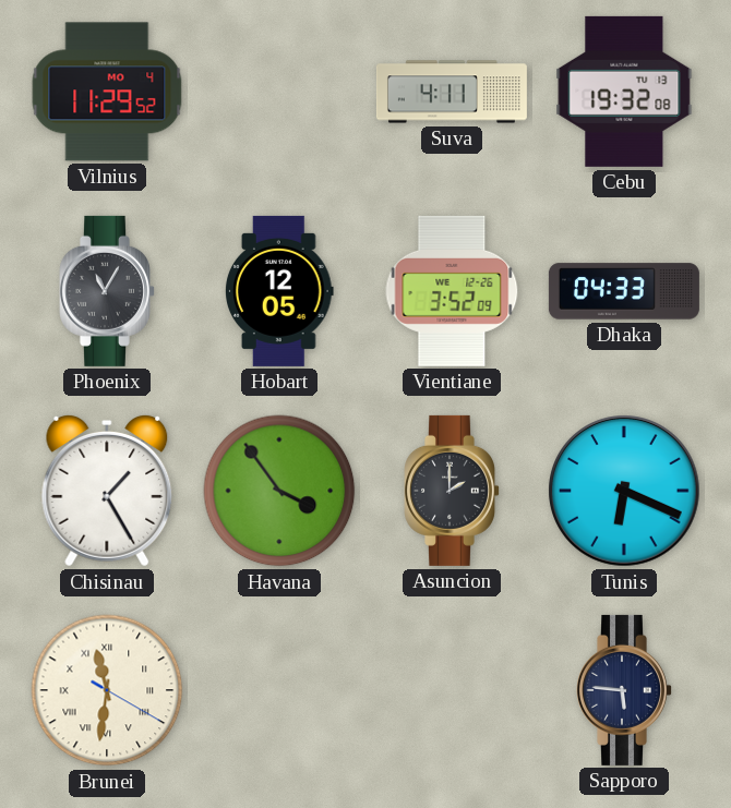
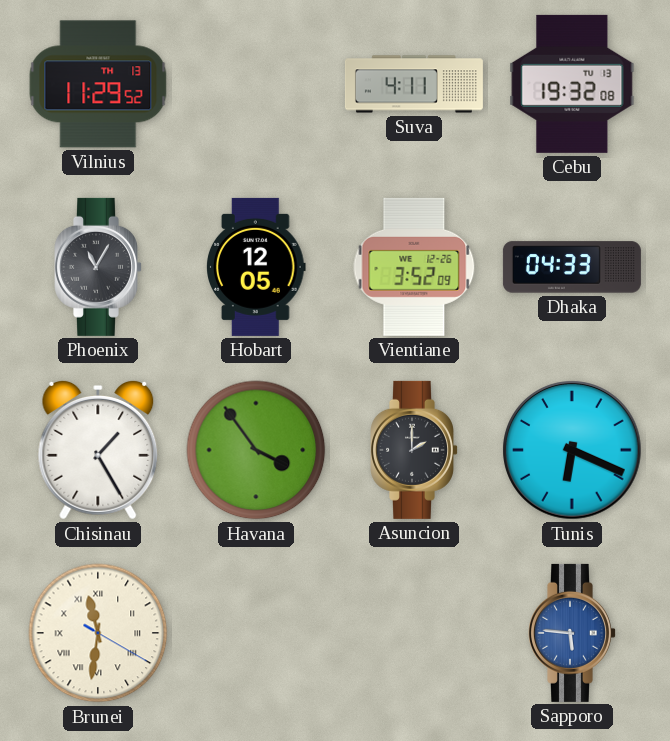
Vilnius date: MO 4 -> TH 13
Sapporo dial: navy -> blue
